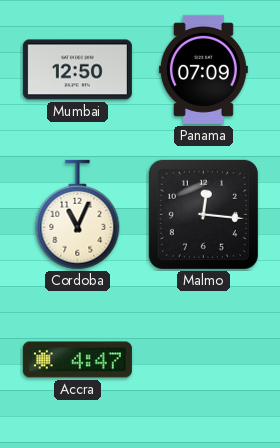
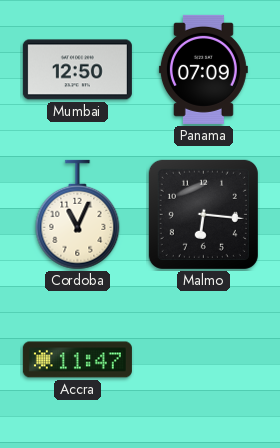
Malmo: 12:16 -> 6:16
Accra: 4:47 -> 11:47
